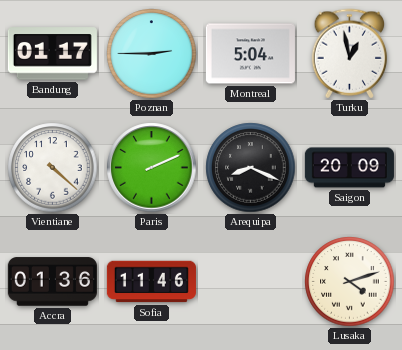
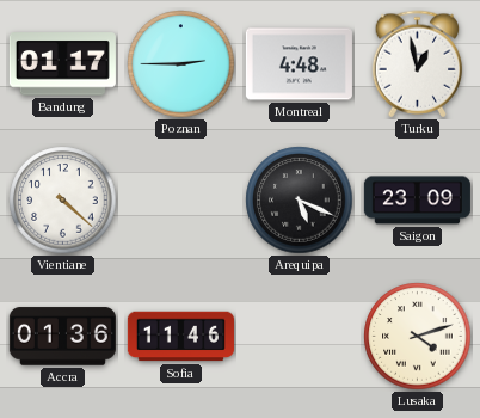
Montreal: 5:04 -> 4:48
Paris: 2:11 -> none
Arequipa: 8:19 -> 5:19
Saigon: 20:09 -> 23:09
